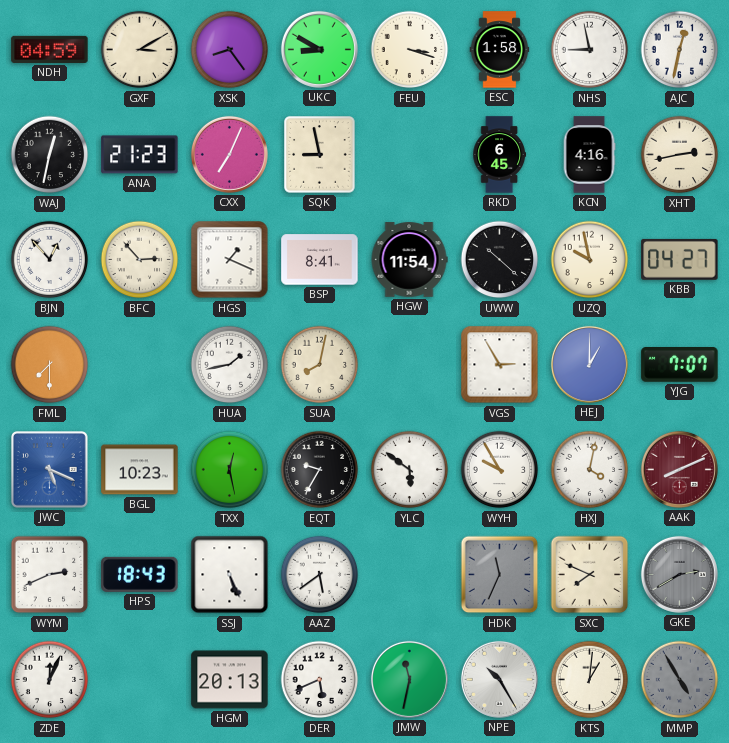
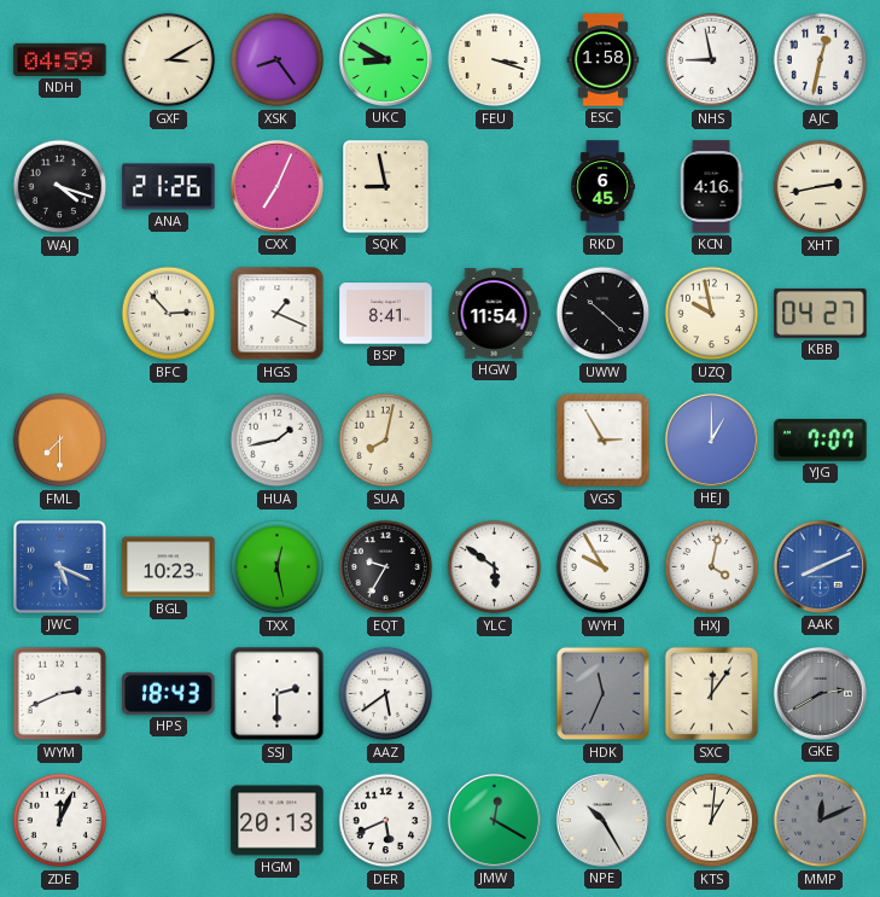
WAJ: 12:32 -> 4:18
ANA: 21:23 -> 21:26
BJN: 12:53 -> none
AAK dial: burgundy -> blue
SSJ: 5:26 -> 2:30
SXC: 7:49 -> 12:06
JMW: 11:32 -> 12:20
MMP: 4:55 -> 12:11
